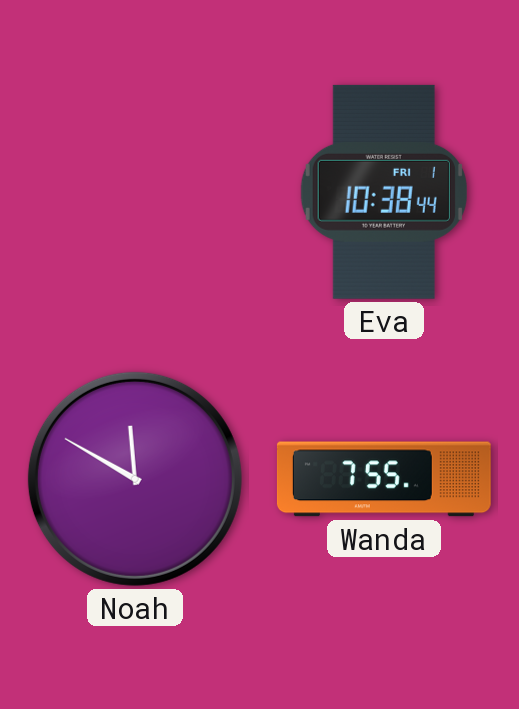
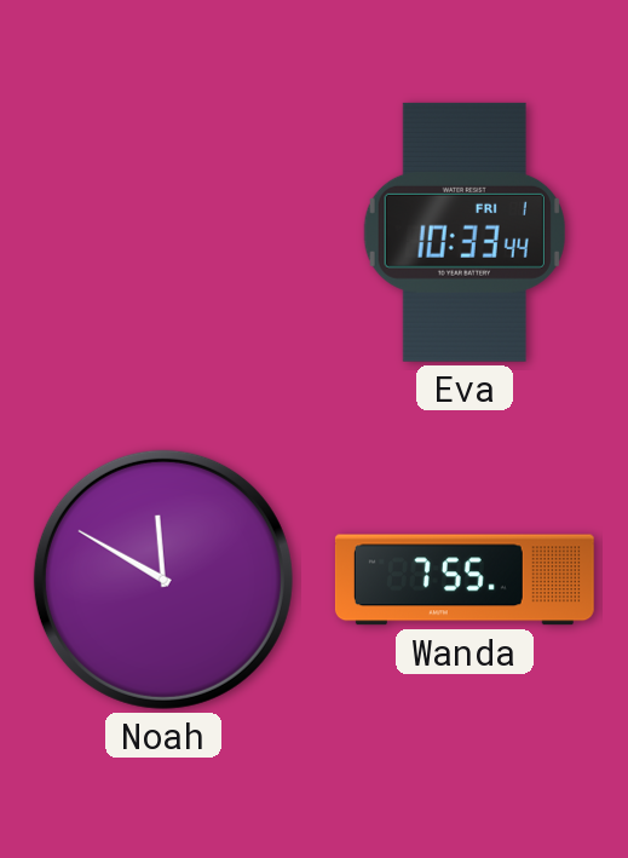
Eva: 10:38 -> 10:33
